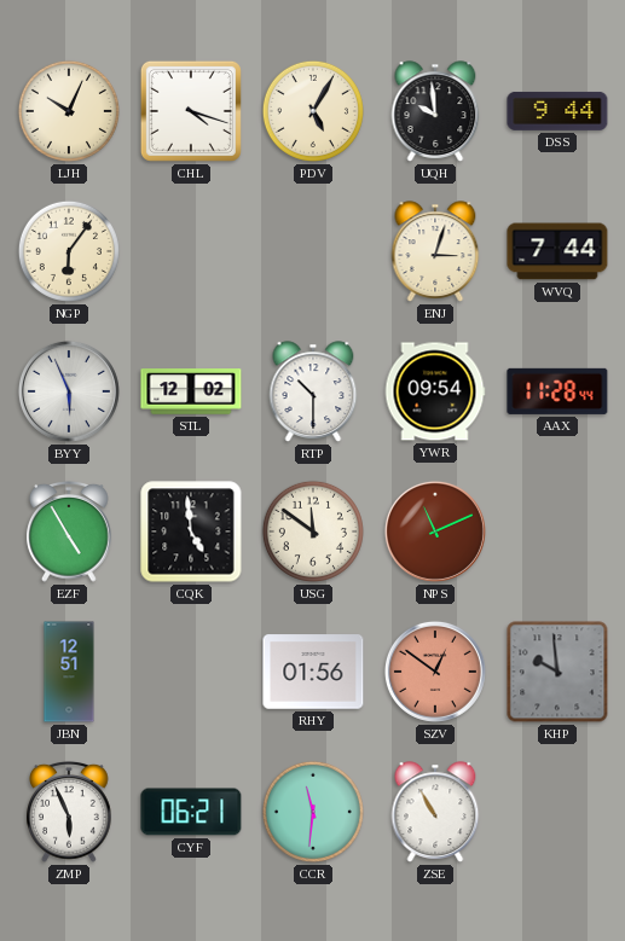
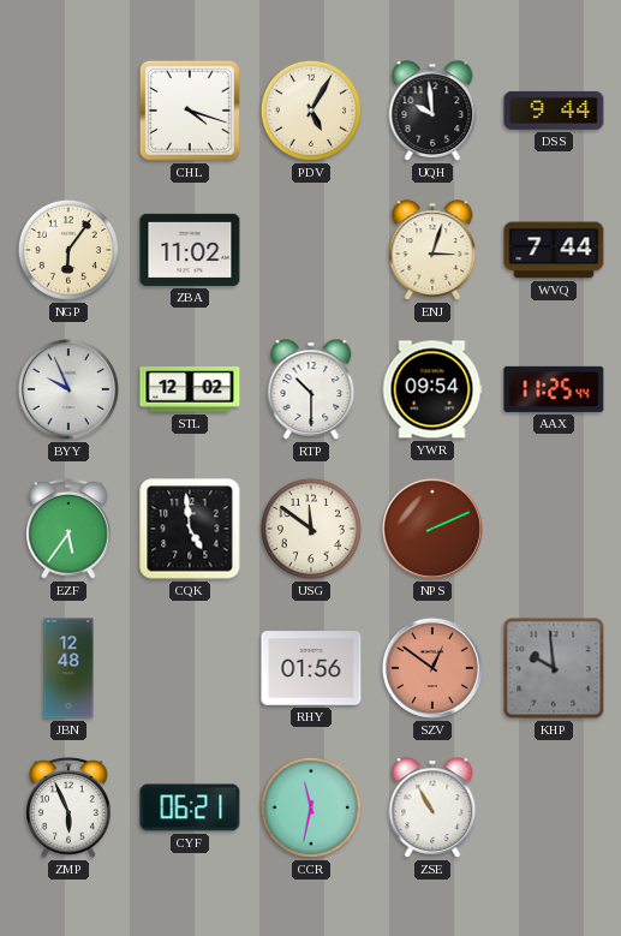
LJH: 10:04 -> none
ZBA: none -> 11:02
BYY: 5:56 -> 9:56
AAX: 11:28 -> 11:25
EZF: 4:55 -> 5:36
NPS: 11:11 -> 2:11
JBN: 12:51 -> 12:48
CCR: 11:31 -> 11:32
